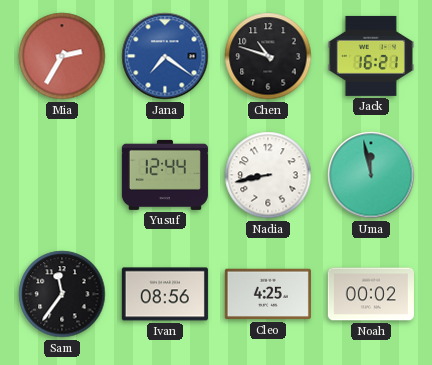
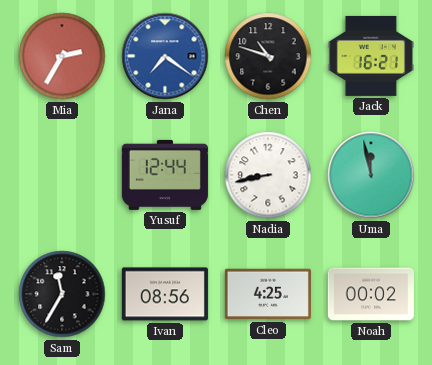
Sam: 11:36 -> 11:35
